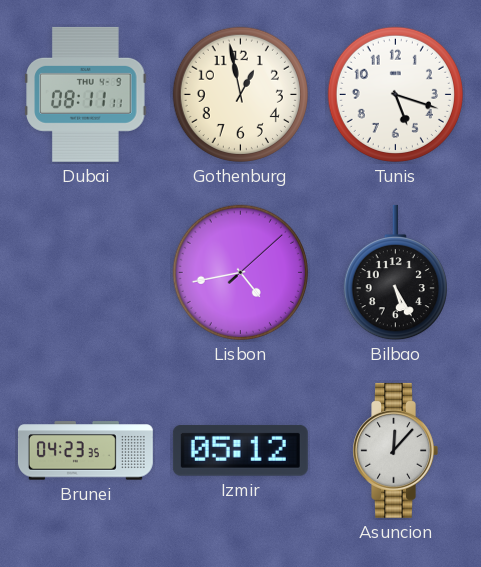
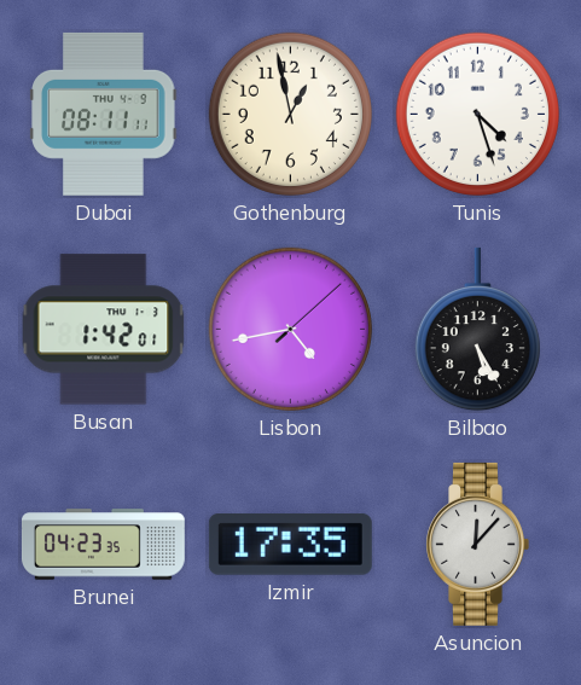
Tunis: 5:18 -> 4:27
Busan: none -> 1:42
Izmir: 05:12 -> 17:35
